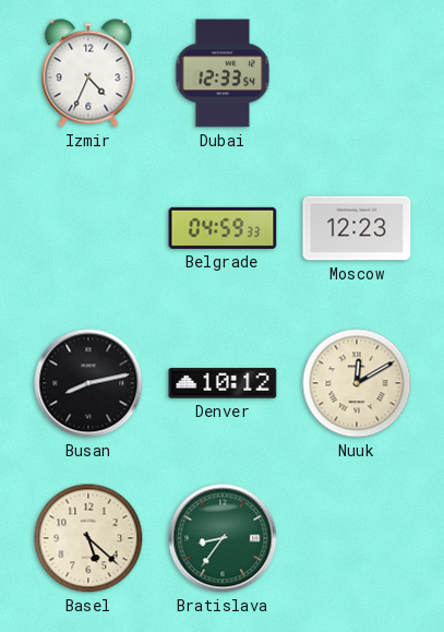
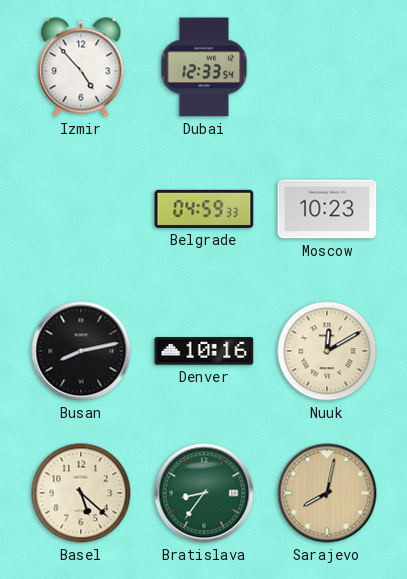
Izmir: 4:34 -> 4:53
Moscow: 12:23 -> 10:23
Denver: 10:12 -> 10:16
Sarajevo: none -> 8:02
